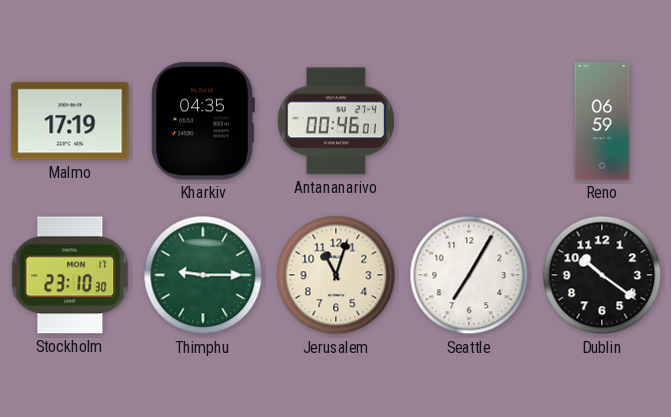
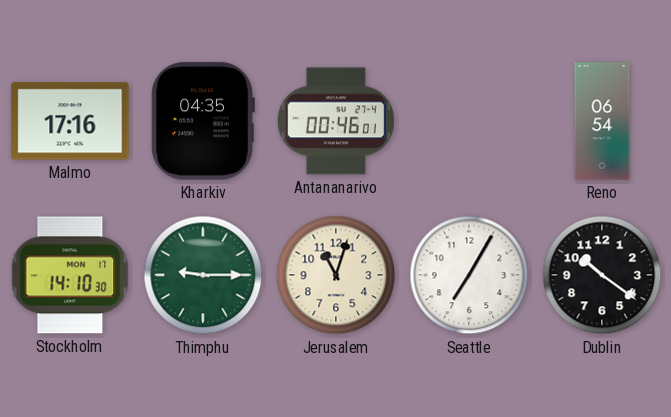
Malmo: 17:19 -> 17:16
Reno: 06:59 -> 06:54
Stockholm: 23:10 -> 14:10
